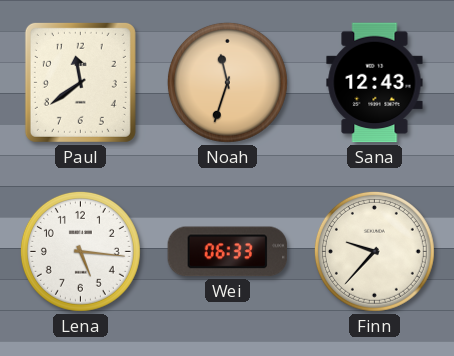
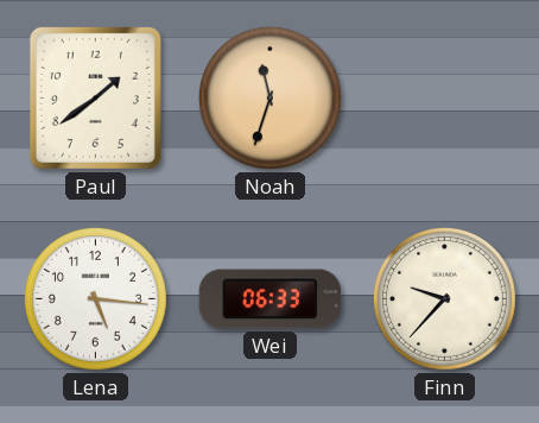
Paul: 11:39 -> 1:39
Sana: 12:43 -> none
